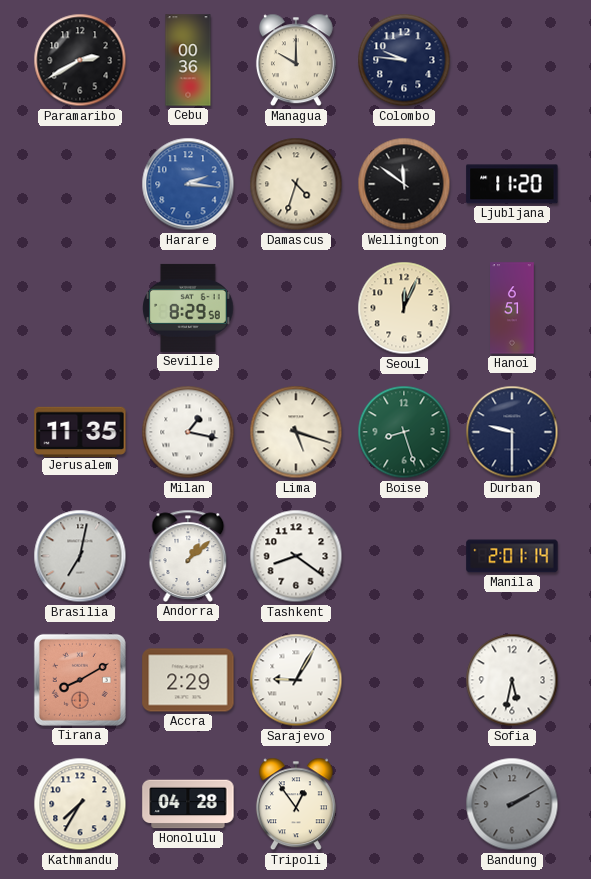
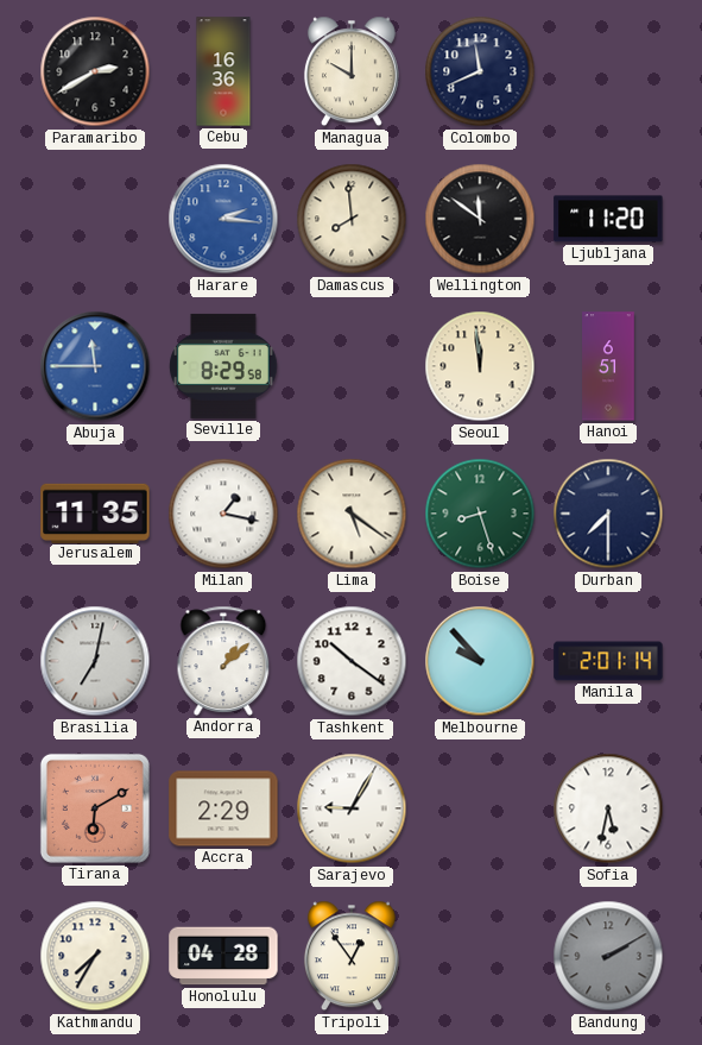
Cebu: 00:36 -> 16:36
Colombo: 9:46 -> 11:41
Damascus: 4:33 -> 7:59
Abuja: none -> 11:45
Seoul: 12:04 -> 11:59
Lima: 5:18 -> 5:21
Durban: 9:30 -> 7:30
Tashkent: 8:21 -> 10:21
Melbourne: none -> 9:53
Tirana: 8:10 -> 6:10
